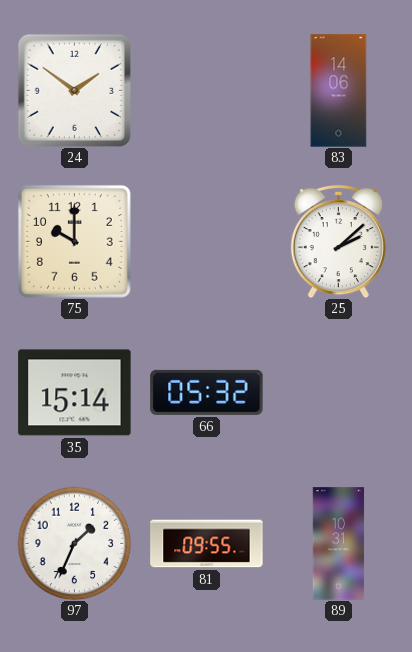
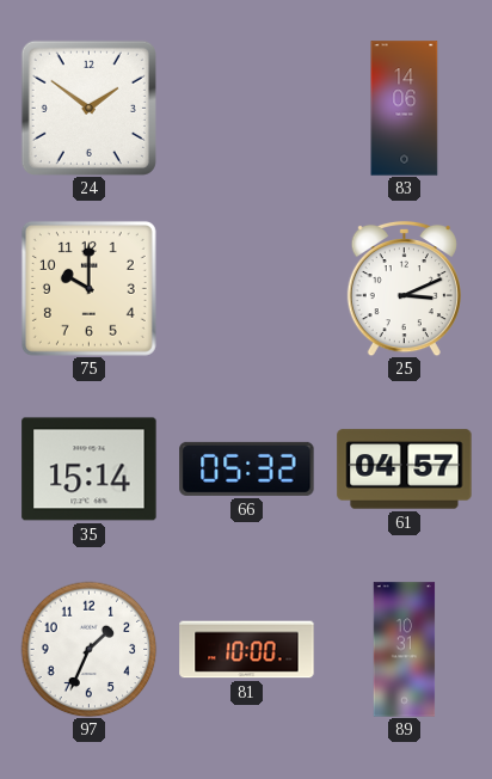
25: 2:08 -> 3:11
61: none -> 04:57
81: 09:55 -> 10:00
